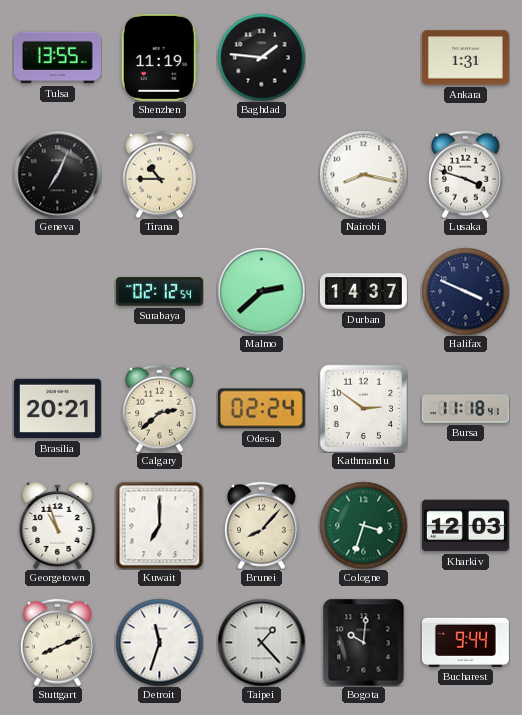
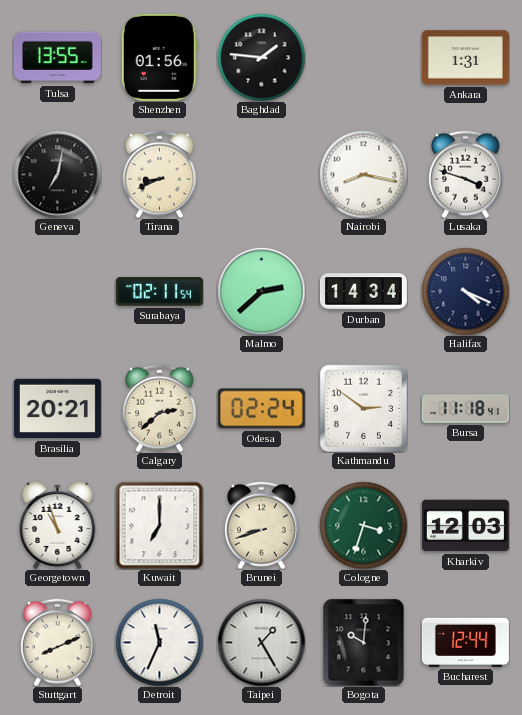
Shenzhen: 11:19 -> 01:56
Geneva: 7:04 -> 7:02
Tirana: 10:45 -> 8:41
Surabaya: 02:12 -> 02:11
Durban: 14:37 -> 14:34
Halifax: 3:49 -> 4:19
Brunei: 8:07 -> 8:42
Detroit: 11:33 -> 11:34
Taipei: 1:23 -> 1:25
Bucharest: 9:44 -> 12:44
